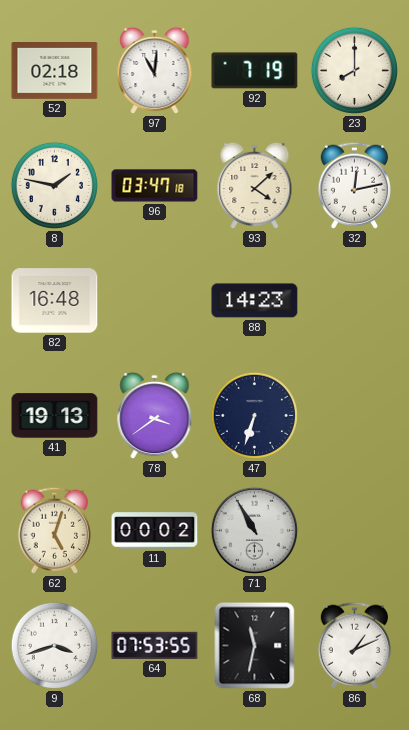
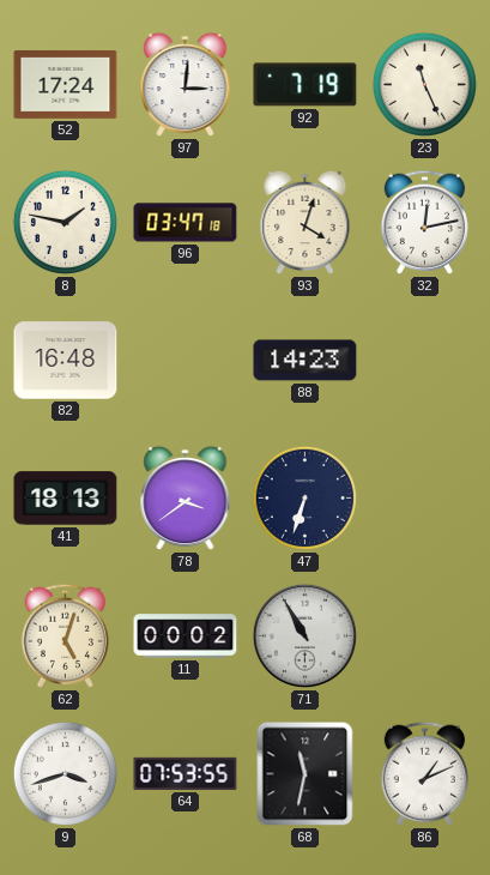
52: 02:18 -> 17:24
97: 11:01 -> 3:01
23: 8:00 -> 11:26
93: 4:08 -> 4:03
41: 19:13 -> 18:13
